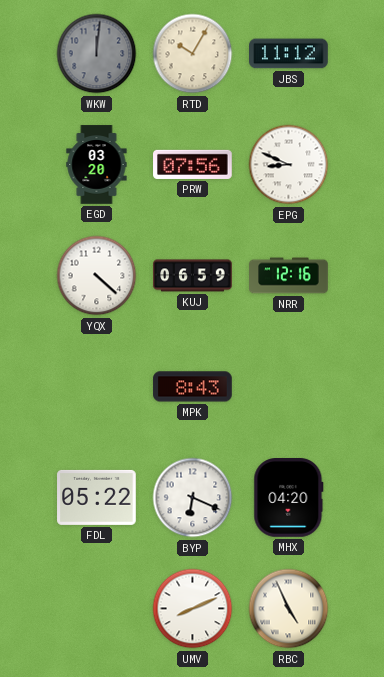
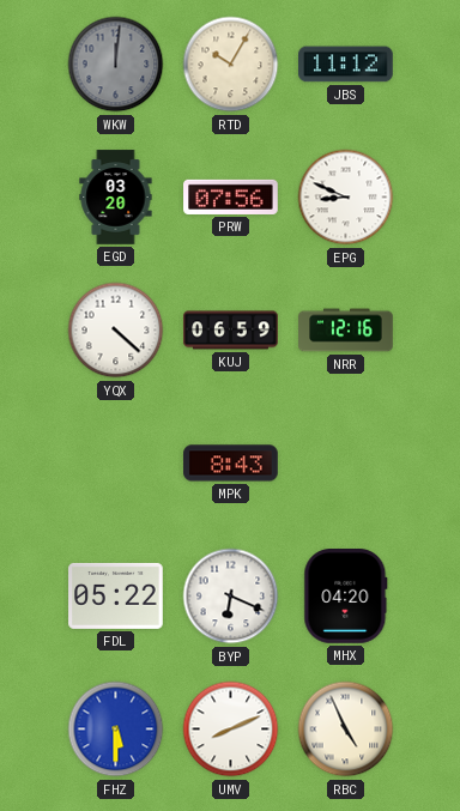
FHZ: none -> 5:30
